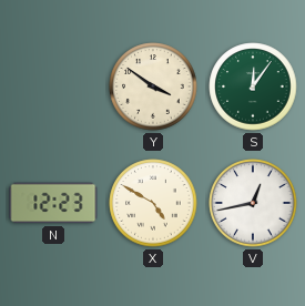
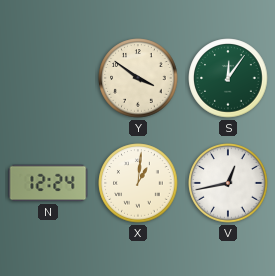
N: 12:23 -> 12:24
X: 4:50 -> 1:01
